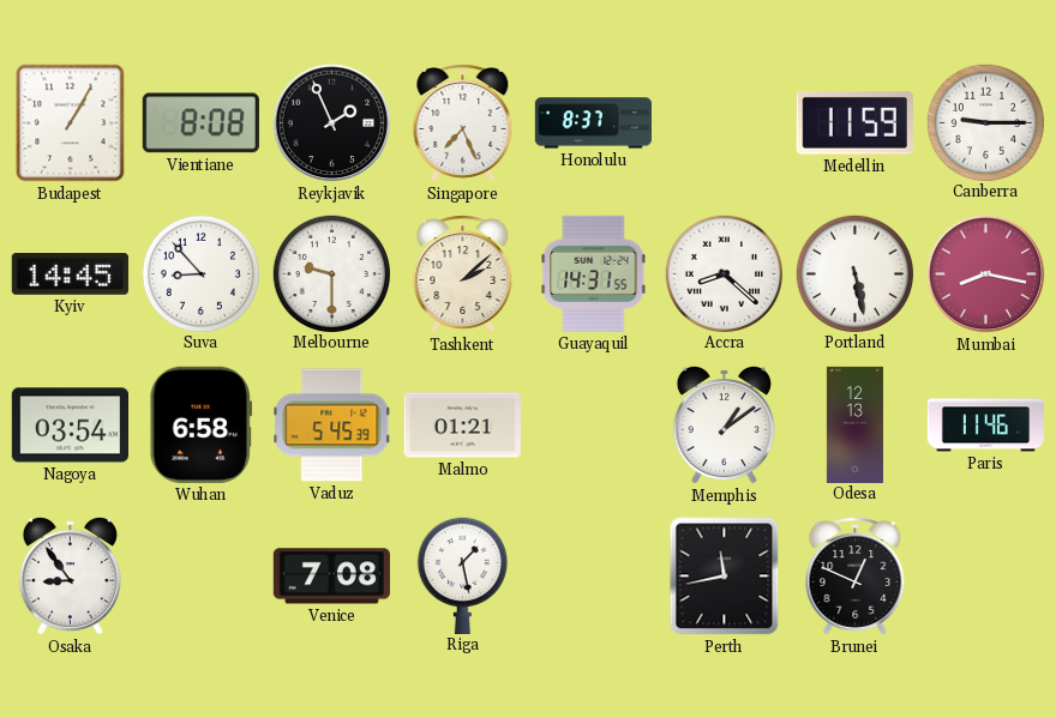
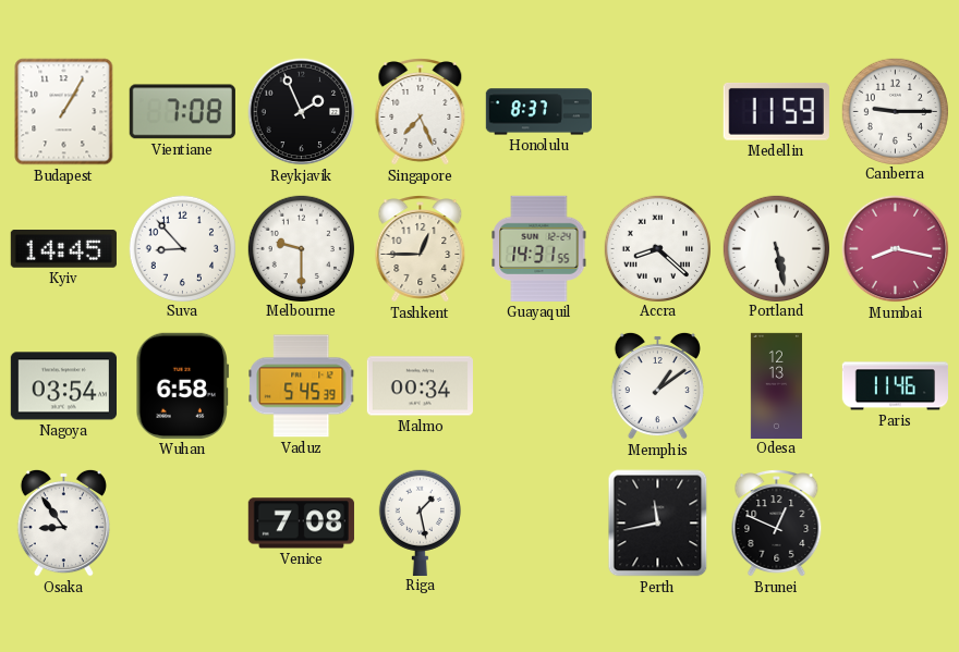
Vientiane: 8:08 -> 7:08
Tashkent: 2:08 -> 12:45
Malmo: 01:21 -> 00:34
